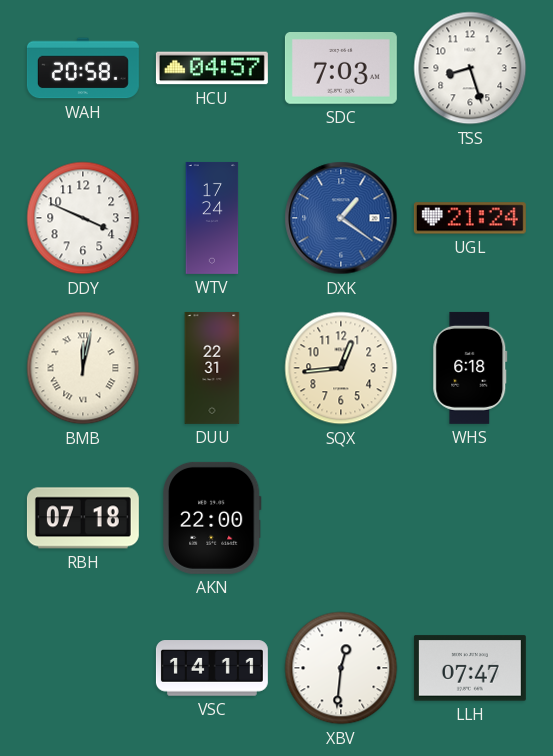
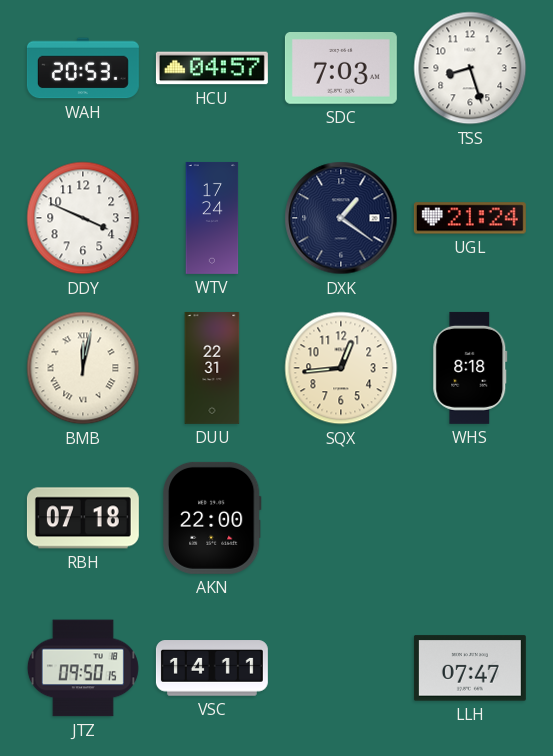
WAH: 20:58 -> 20:53
DXK dial: blue -> navy
WHS: 6:18 -> 8:18
JTZ: none -> 09:50
XBV: 12:31 -> none
